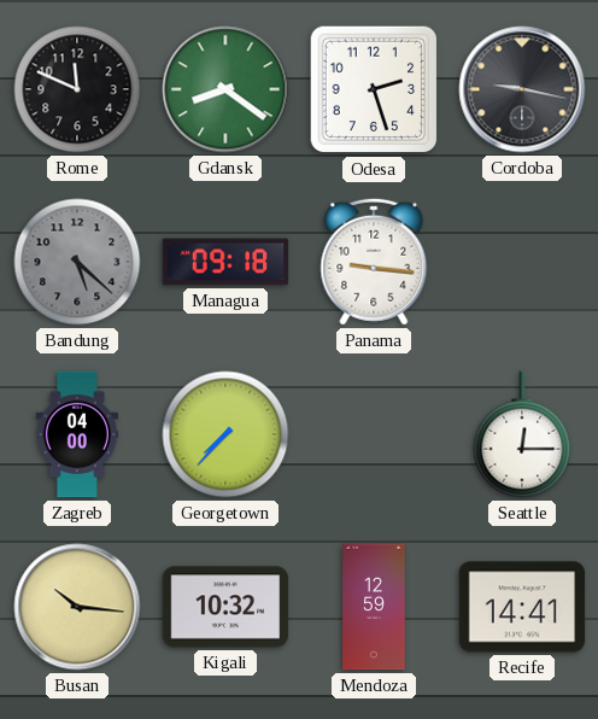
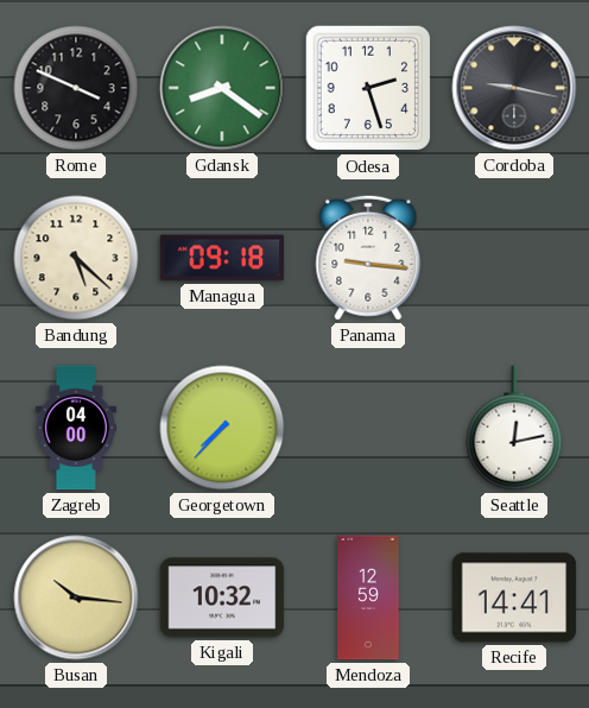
Rome: 11:49 -> 3:49
Bandung dial: grey -> cream
Seattle: 12:15 -> 12:13
